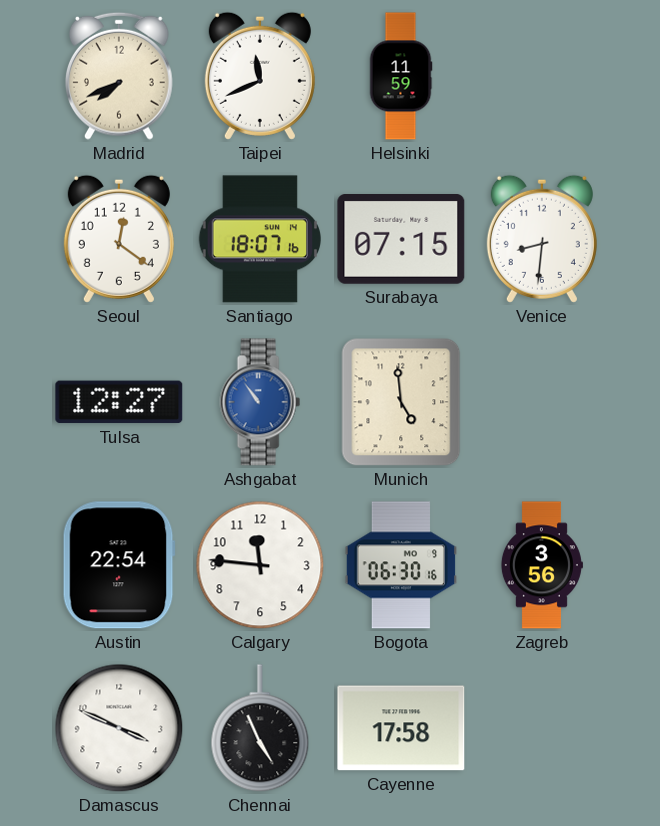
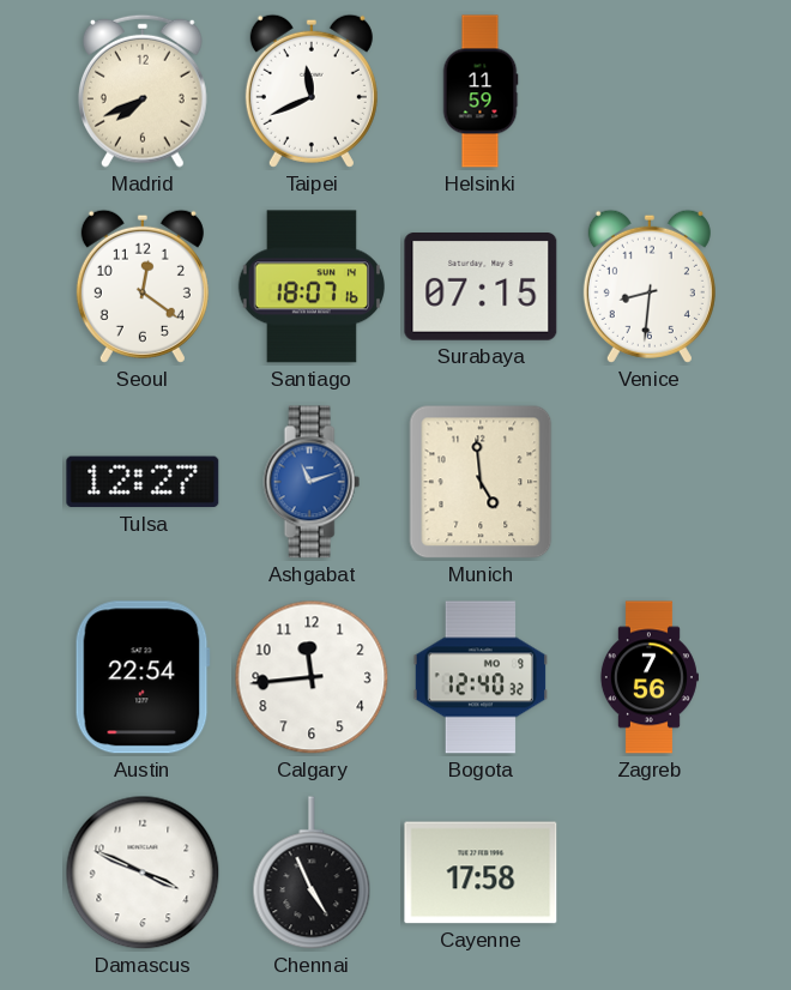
Ashgabat: 10:54 -> 11:12
Calgary: 11:46 -> 11:44
Bogota: 06:30 -> 12:40
Zagreb: 3:56 -> 7:56
